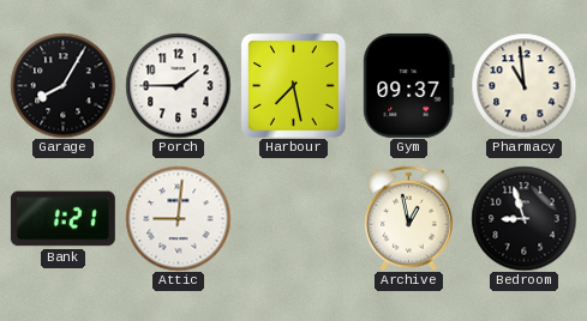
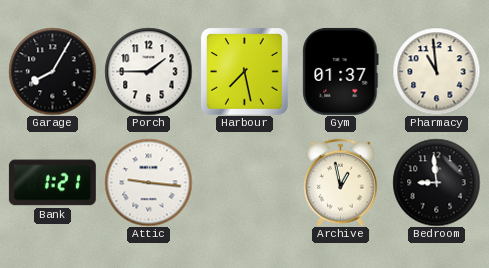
Gym: 09:37 -> 01:37
Attic: 9:01 -> 9:16
Bedroom: 8:57 -> 8:59
